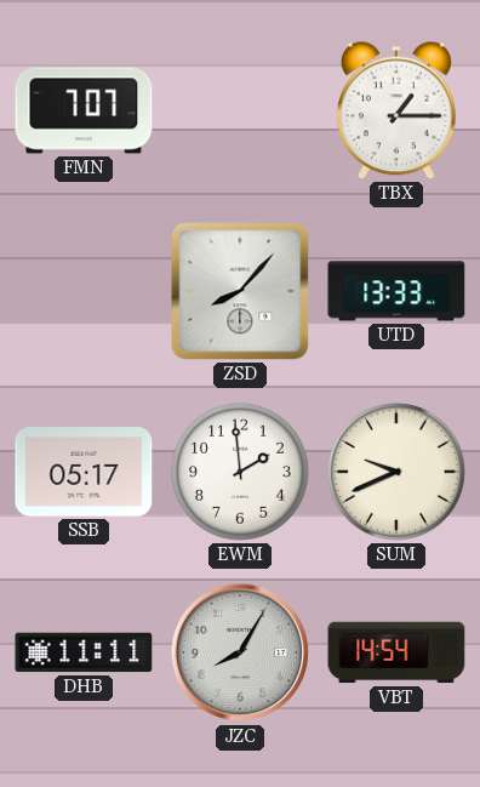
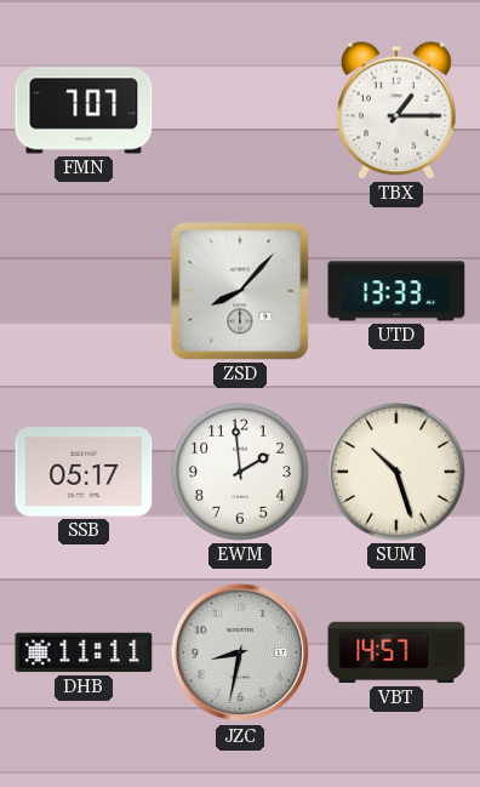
SUM: 9:41 -> 10:27
JZC: 8:05 -> 8:32
VBT: 14:54 -> 14:57
